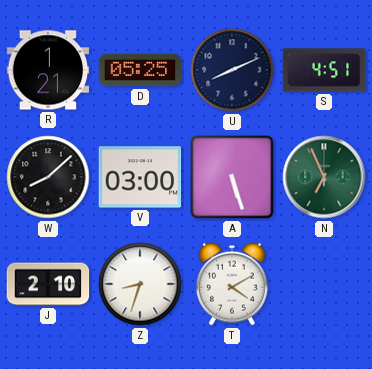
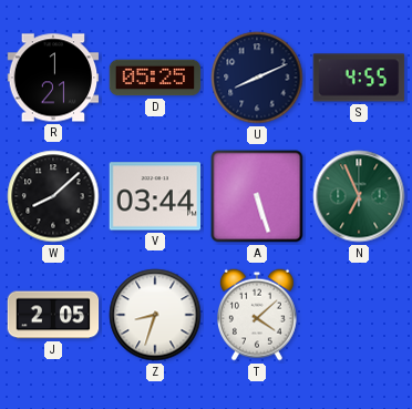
S: 4:51 -> 4:55
V: 03:00 -> 03:44
J: 2:10 -> 2:05
T: 4:10 -> 4:08
